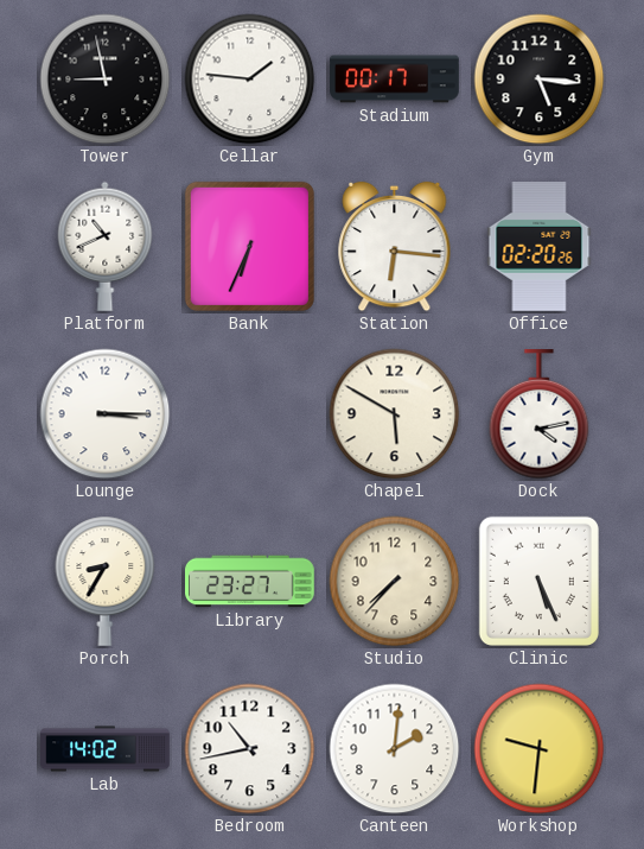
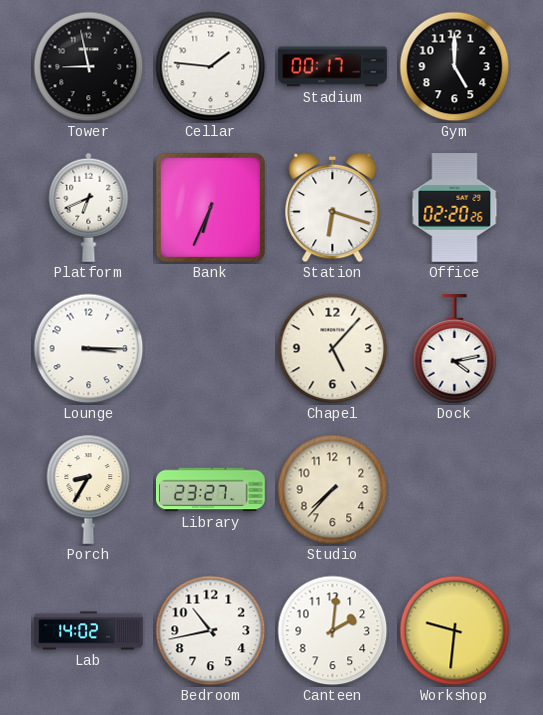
Gym: 5:16 -> 5:00
Platform: 10:41 -> 6:41
Station: 6:16 -> 6:18
Chapel: 5:50 -> 5:07
Clinic: 5:26 -> none
